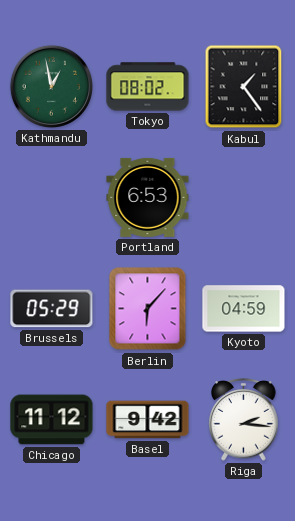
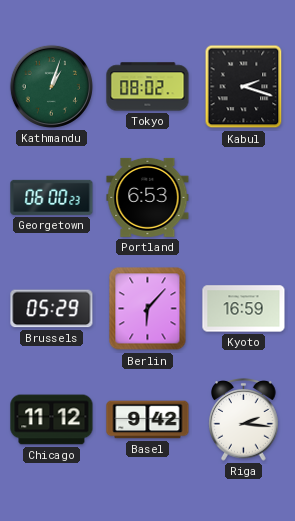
Kathmandu: 12:58 -> 1:03
Kabul: 1:24 -> 2:18
Georgetown: none -> 06:00
Kyoto: 04:59 -> 16:59
